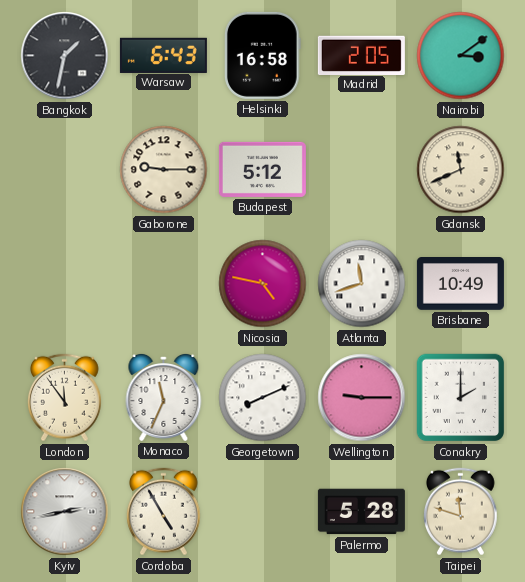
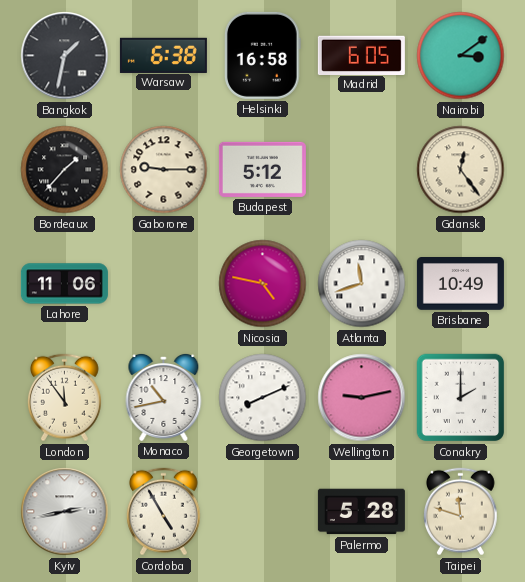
Warsaw: 6:43 -> 6:38
Madrid: 2:05 -> 6:05
Bordeaux: none -> 1:37
Gdansk: 11:41 -> 12:24
Lahore: none -> 11:06
Monaco: 11:34 -> 10:43
Wellington: 9:15 -> 9:13
